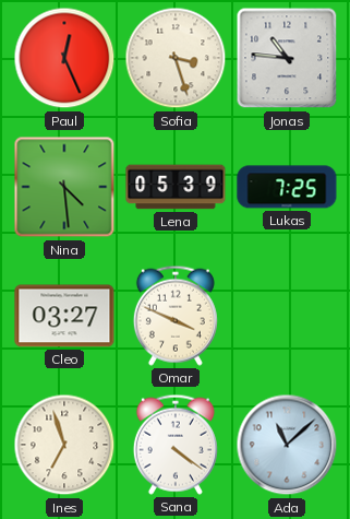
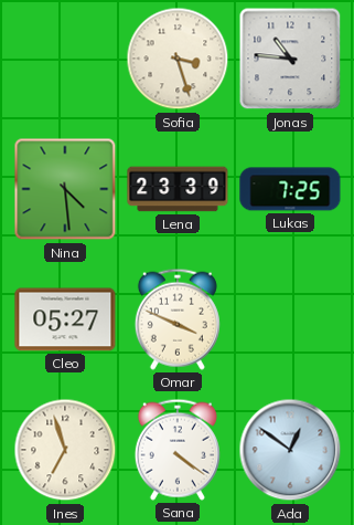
Paul: 12:26 -> none
Lena: 05:39 -> 23:39
Cleo: 03:27 -> 05:27
Ada: 11:08 -> 12:51
